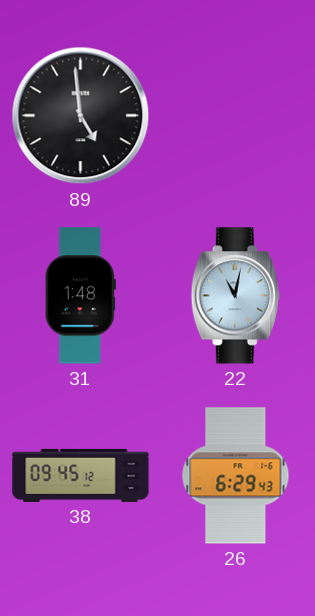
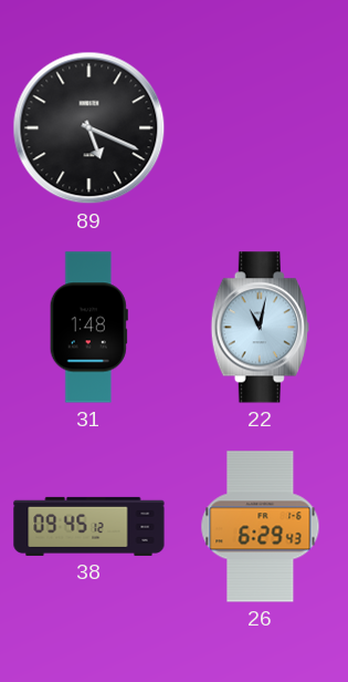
89: 4:59 -> 5:19
